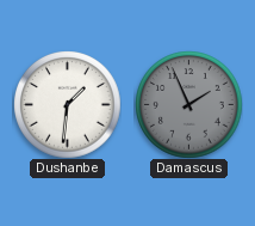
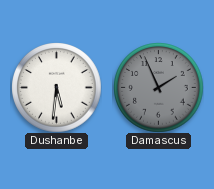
Dushanbe: 1:31 -> 5:31
